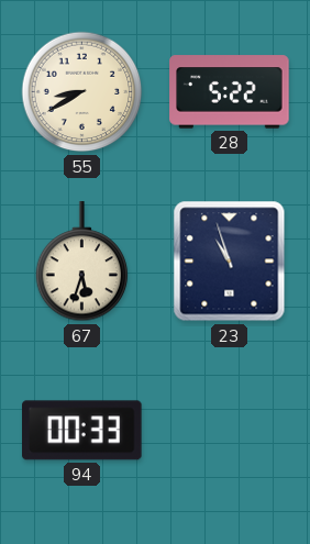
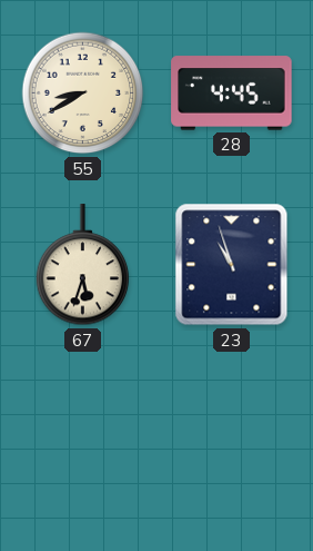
28: 5:22 -> 4:45
94: 00:33 -> none
